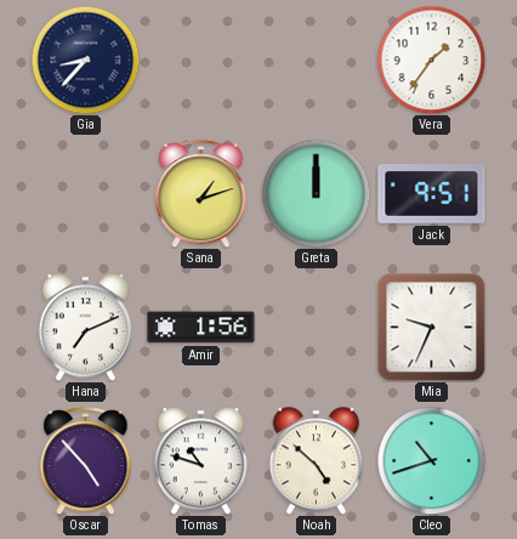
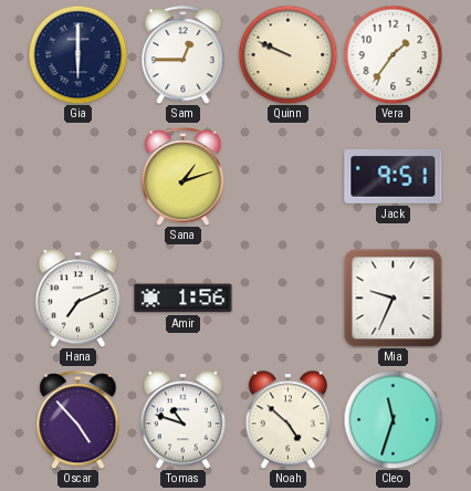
Gia: 8:37 -> 6:00
Sam: none -> 12:45
Quinn: none -> 9:49
Greta: 12:00 -> none
Cleo: 10:42 -> 11:33
